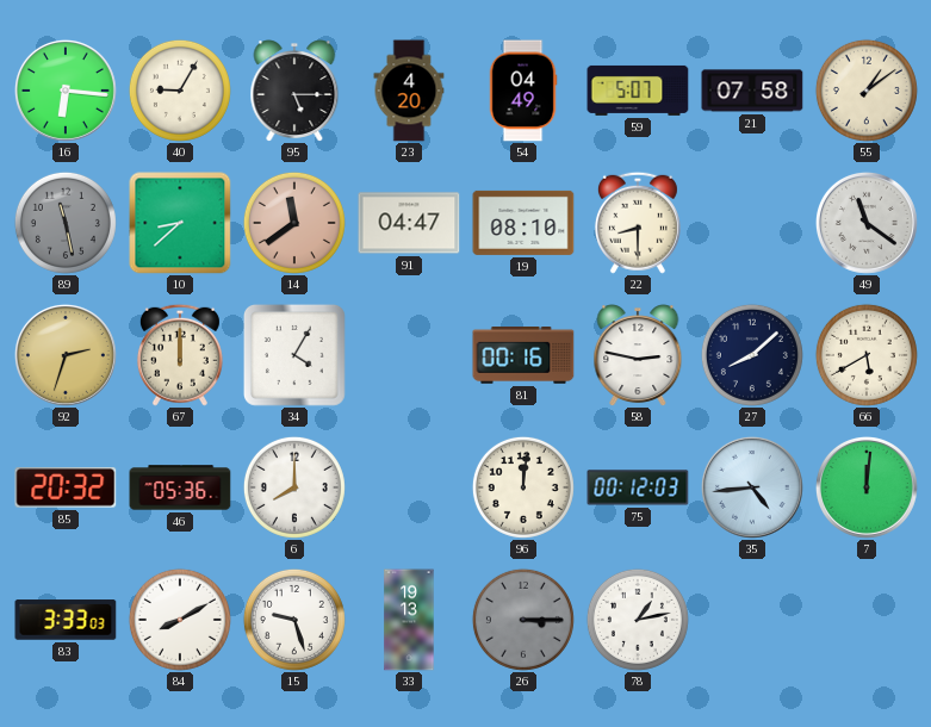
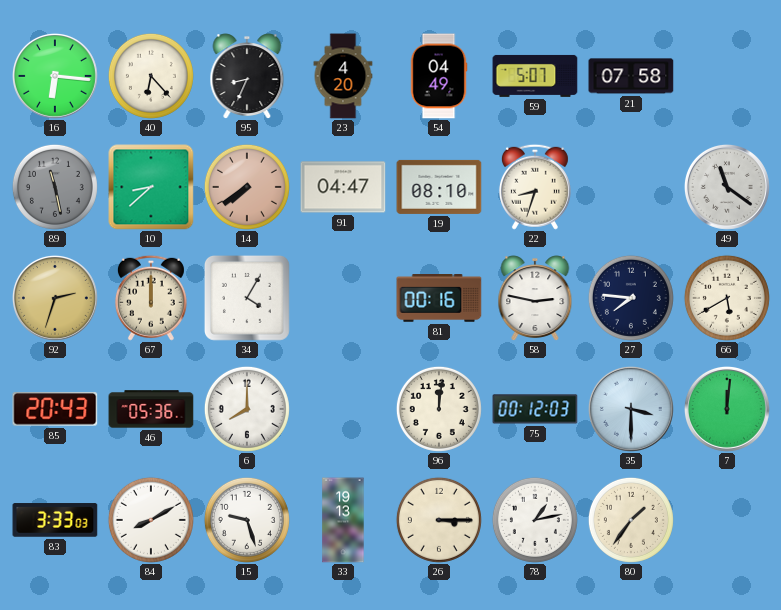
40: 9:05 -> 6:23
95: 5:15 -> 8:34
55: 1:09 -> none
14: 11:39 -> 7:39
22: 8:30 -> 8:33
27: 8:08 -> 7:46
85: 20:32 -> 20:43
35: 4:44 -> 3:30
26 dial: grey -> cream
80: none -> 1:36
